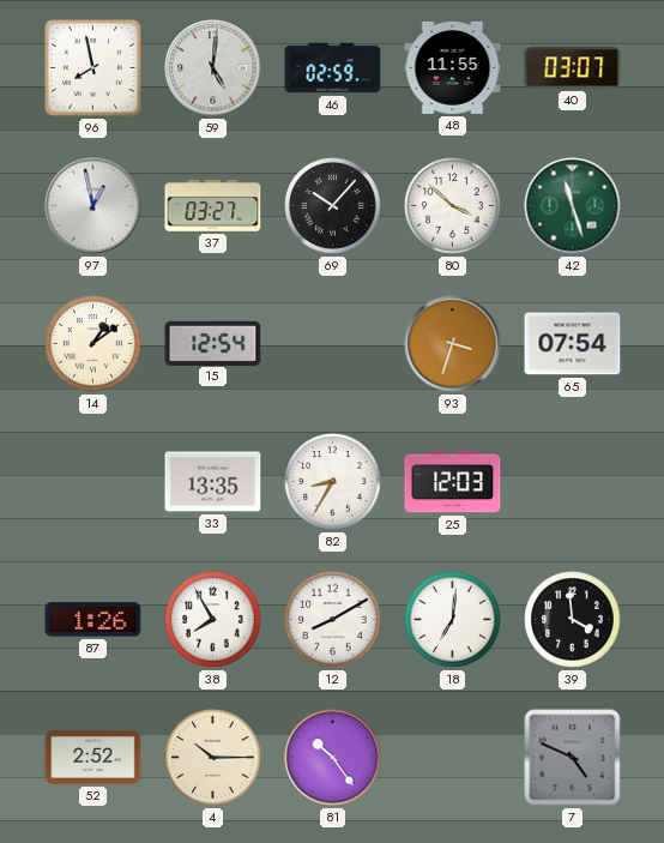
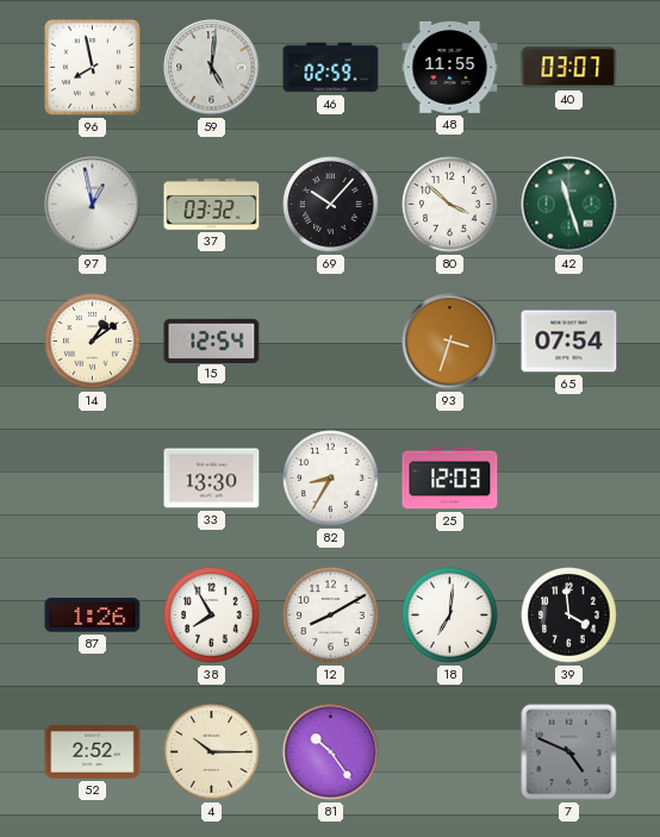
37: 03:27 -> 03:32
33: 13:35 -> 13:30
